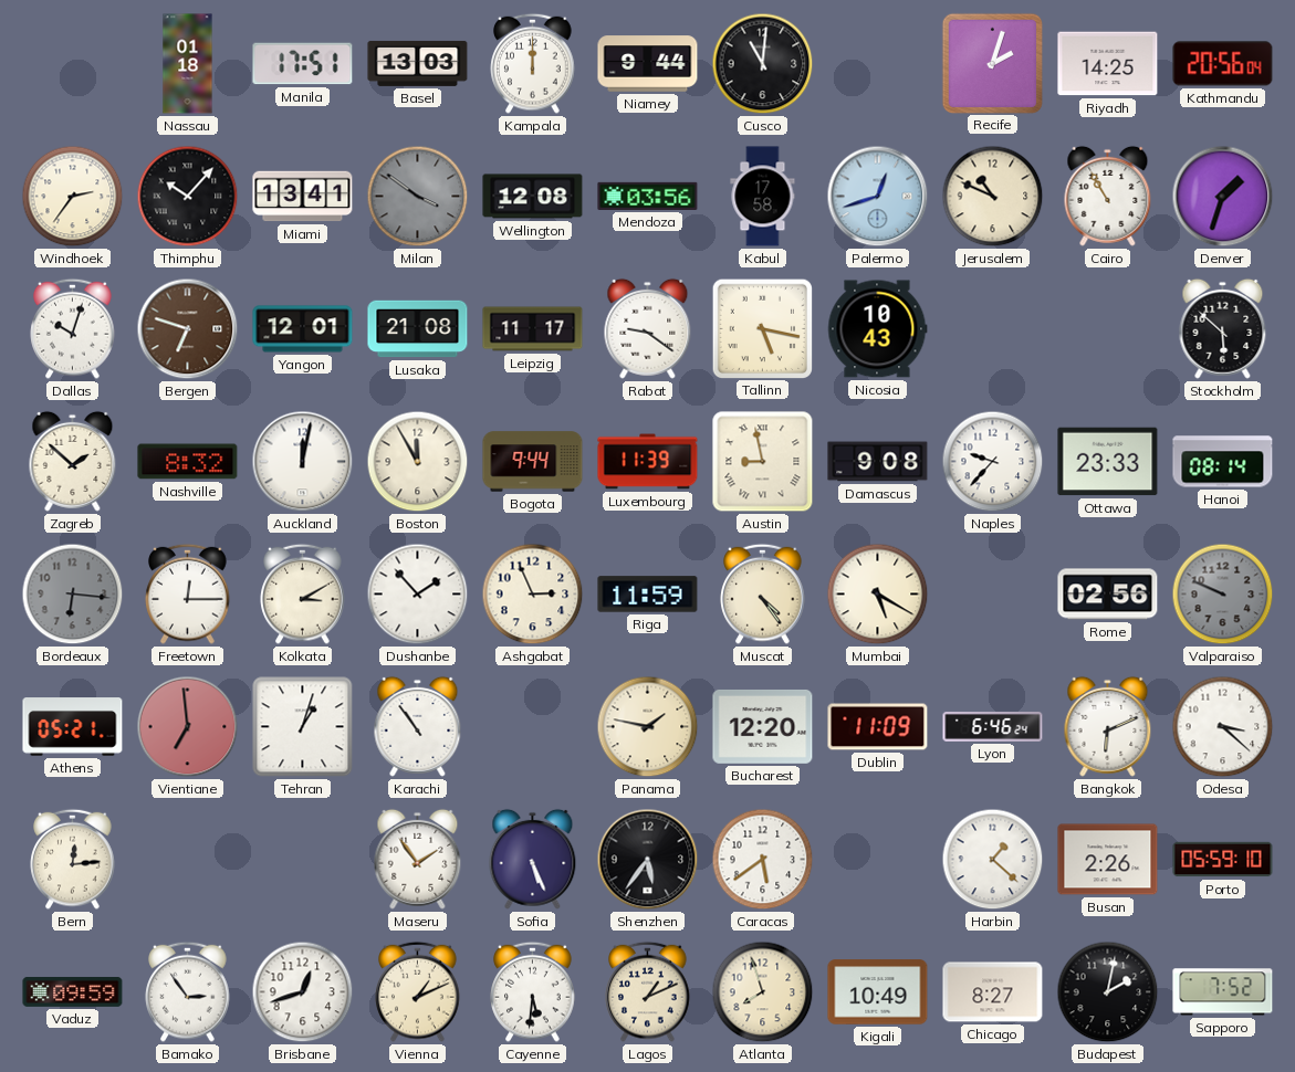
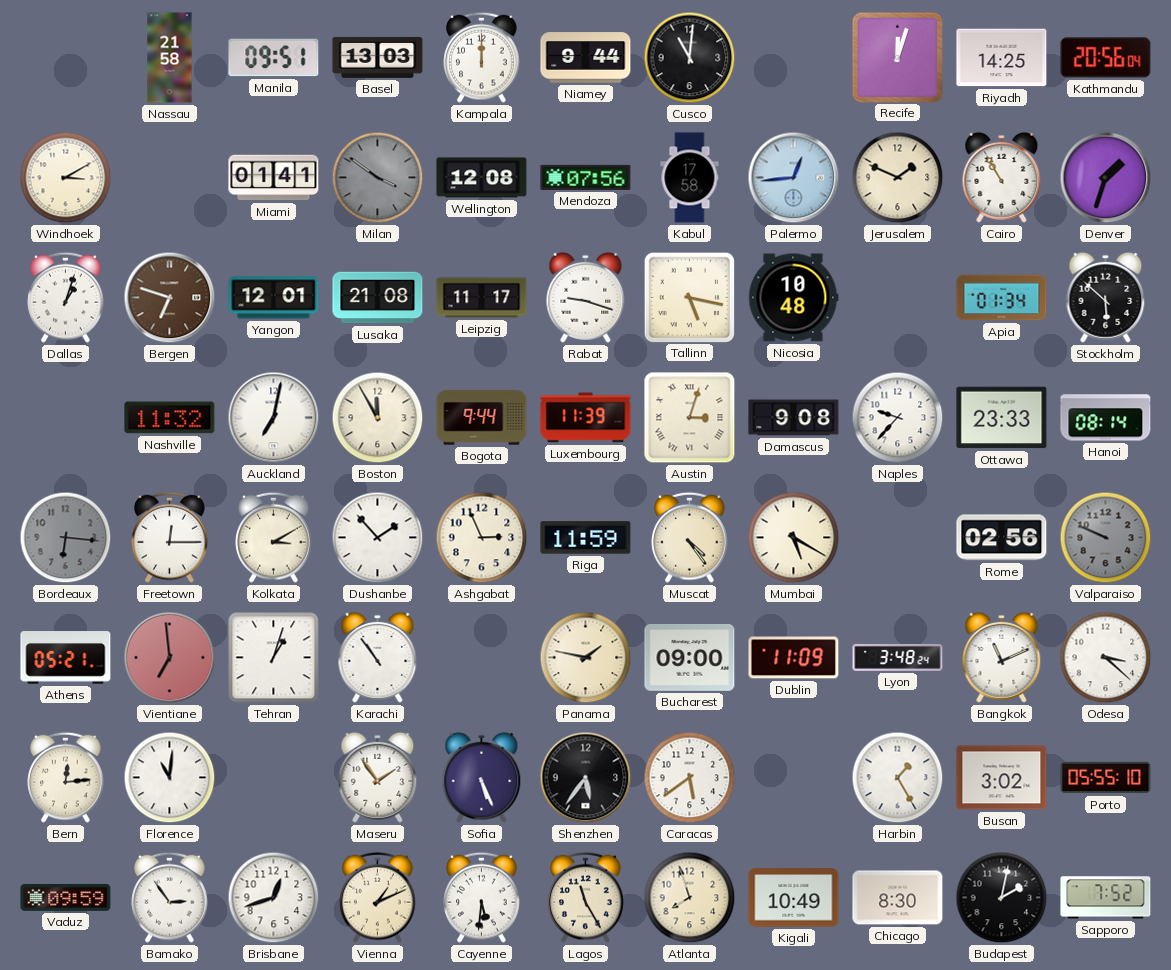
Nassau: 01:18 -> 21:58
Manila: 17:51 -> 09:51
Recife: 2:03 -> 12:03
Windhoek: 2:36 -> 3:10
Thimphu: 10:07 -> none
Miami: 13:41 -> 01:41
Mendoza: 03:56 -> 07:56
Palermo: 12:42 -> 12:44
Jerusalem: 10:49 -> 1:49
Dallas: 10:03 -> 1:03
Rabat: 9:21 -> 9:18
Nicosia: 10:43 -> 10:48
Apia: none -> 01:34
Zagreb: 1:52 -> none
Nashville: 8:32 -> 11:32
Auckland: 12:02 -> 7:02
Austin: 8:58 -> 3:03
Bucharest: 12:20 -> 09:00
Lyon: 6:46 -> 3:48
Bangkok: 6:11 -> 11:11
Florence: none -> 11:01
Harbin: 1:22 -> 1:25
Busan: 2:26 -> 3:02
Porto: 05:59 -> 05:55
Lagos: 1:11 -> 11:25
Chicago: 8:27 -> 8:30
